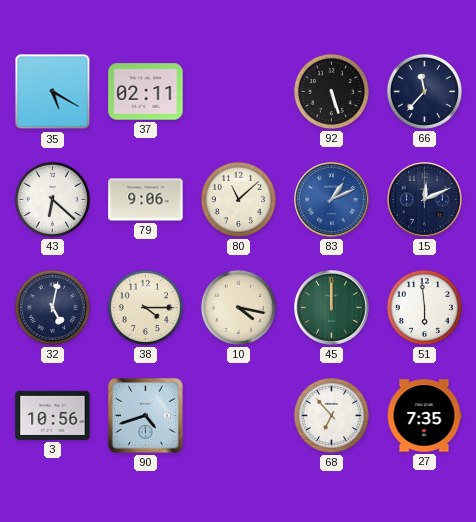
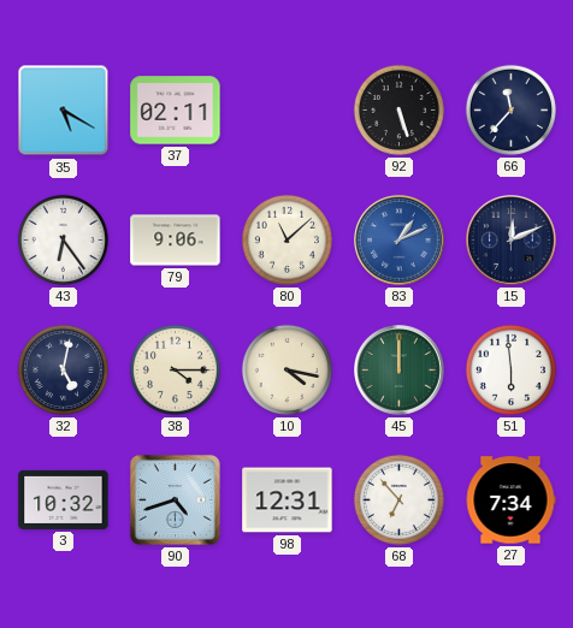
43: 6:22 -> 6:24
3: 10:56 -> 10:32
98: none -> 12:31
27: 7:35 -> 7:34
